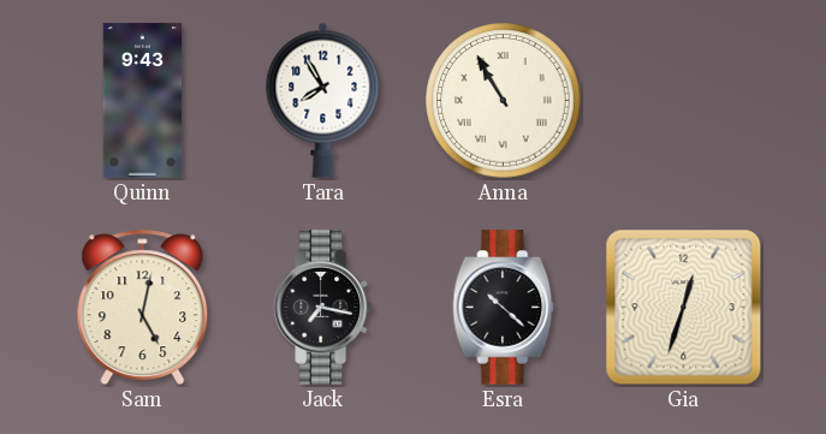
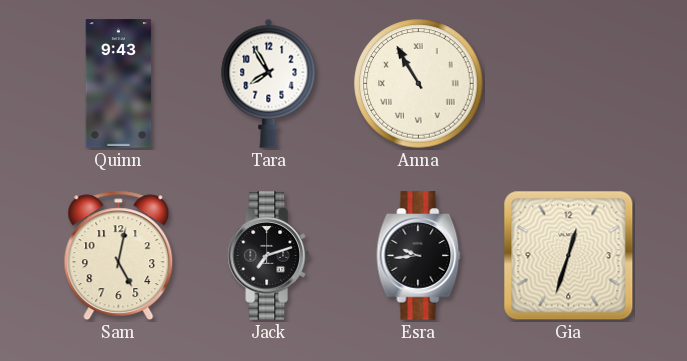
Jack: 7:17 -> 7:12
Esra: 10:22 -> 9:44
